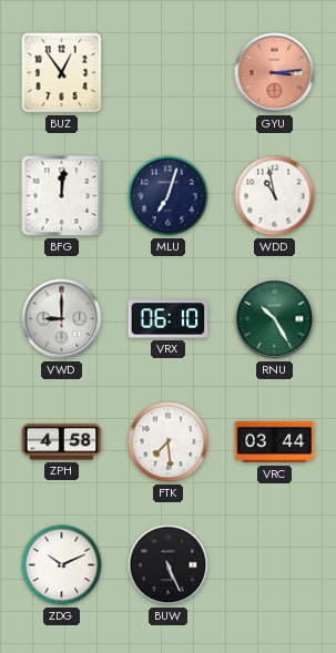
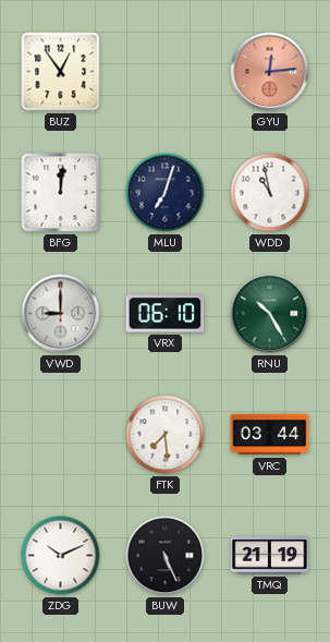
GYU: 3:14 -> 12:14
ZPH: 4:58 -> none
TMQ: none -> 21:19
